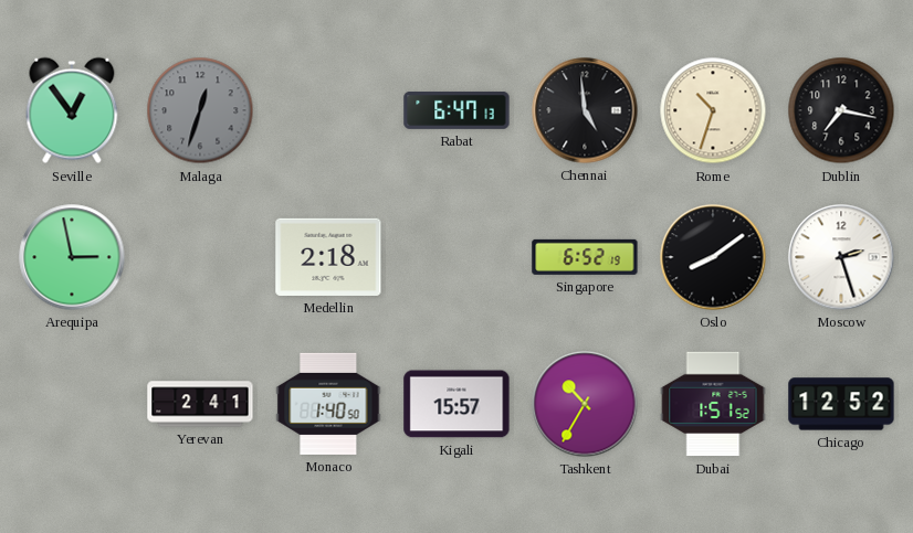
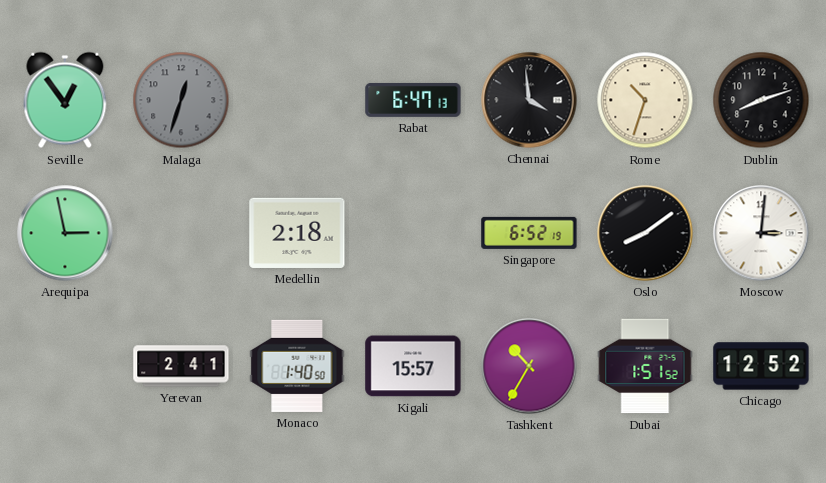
Chennai: 4:59 -> 3:59
Dublin: 7:17 -> 8:12
Moscow: 2:27 -> 3:01
